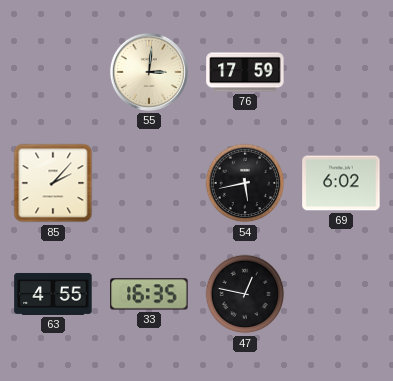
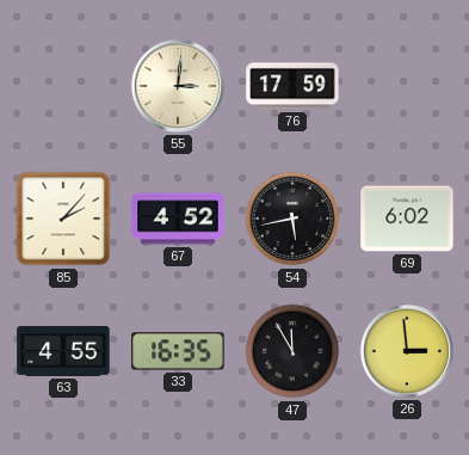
67: none -> 4:52
47: 12:47 -> 11:55
26: none -> 2:59
